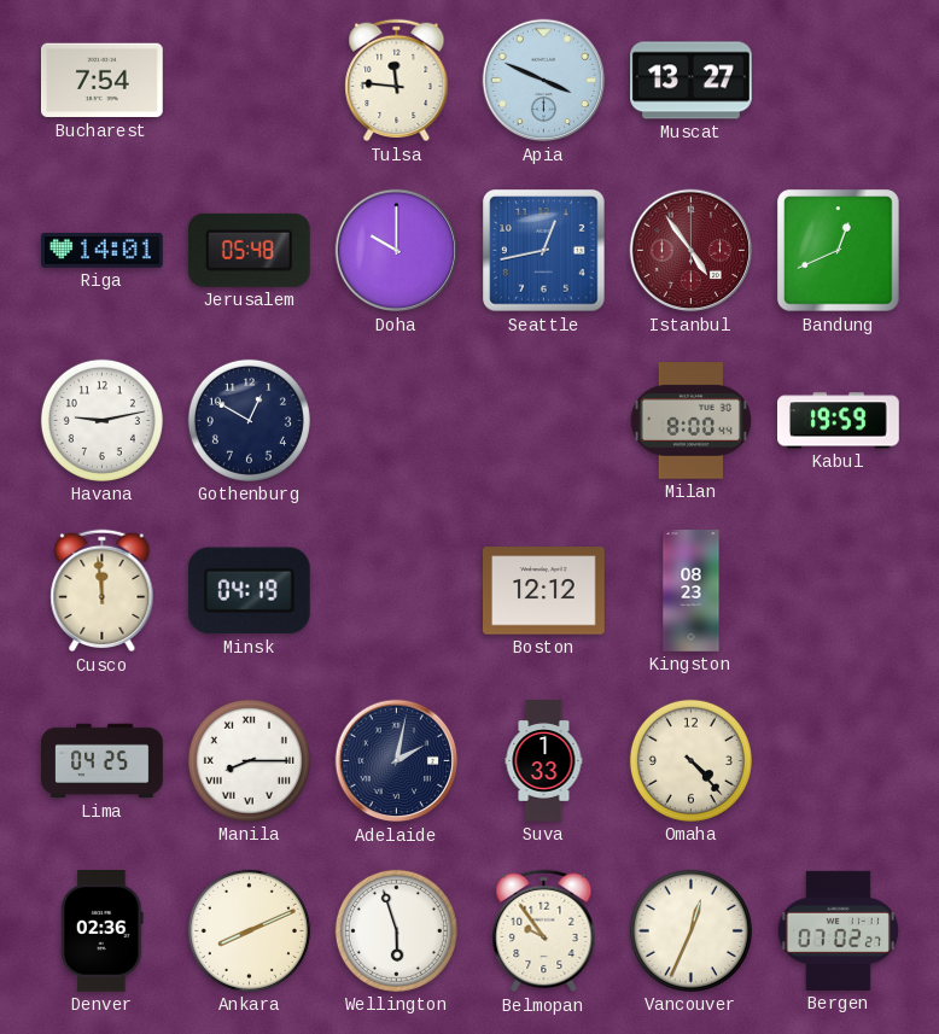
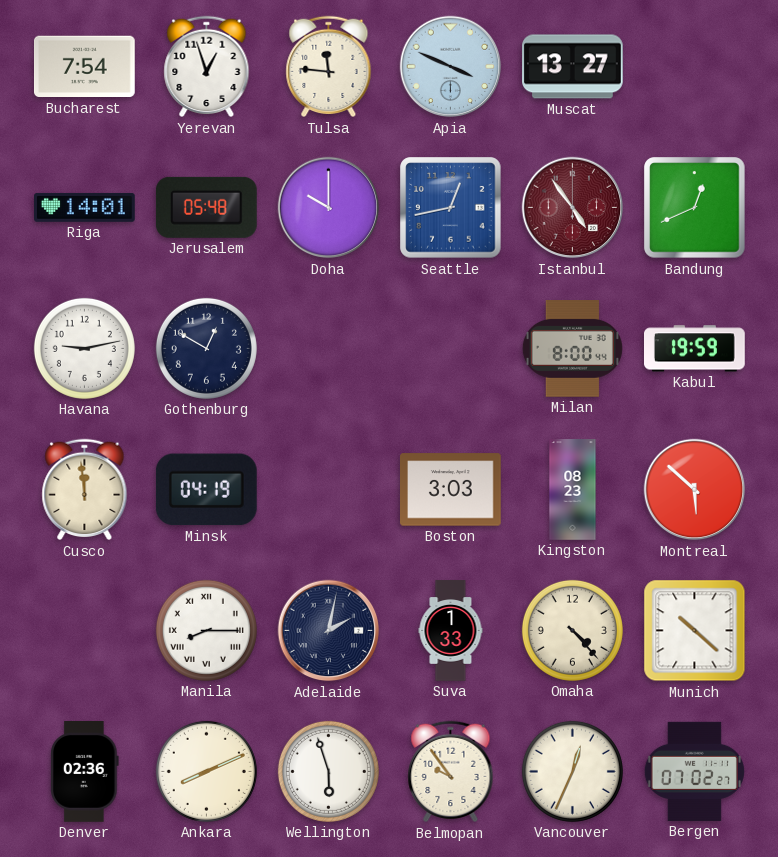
Yerevan: none -> 12:57
Boston: 12:12 -> 3:03
Montreal: none -> 5:52
Lima: 04:25 -> none
Munich: none -> 10:22
